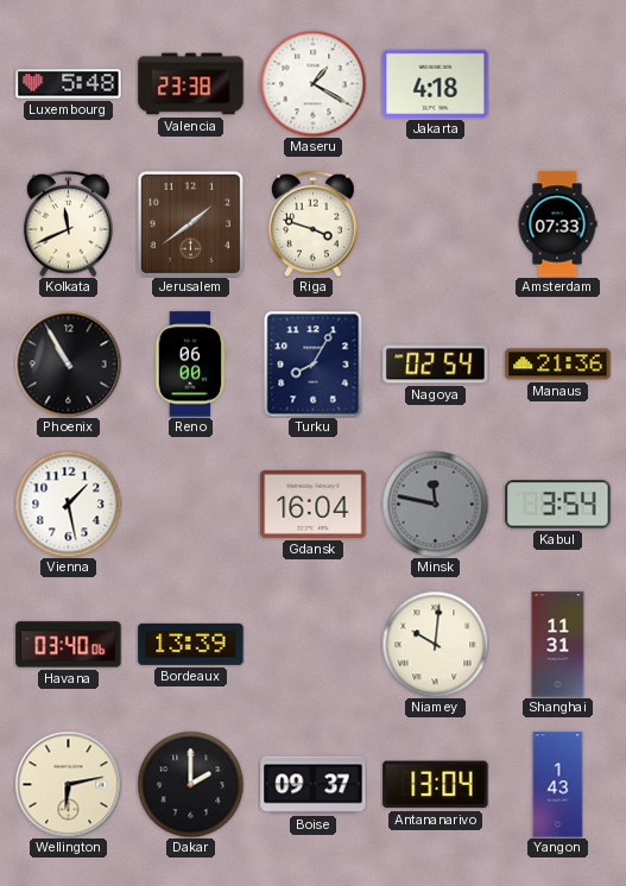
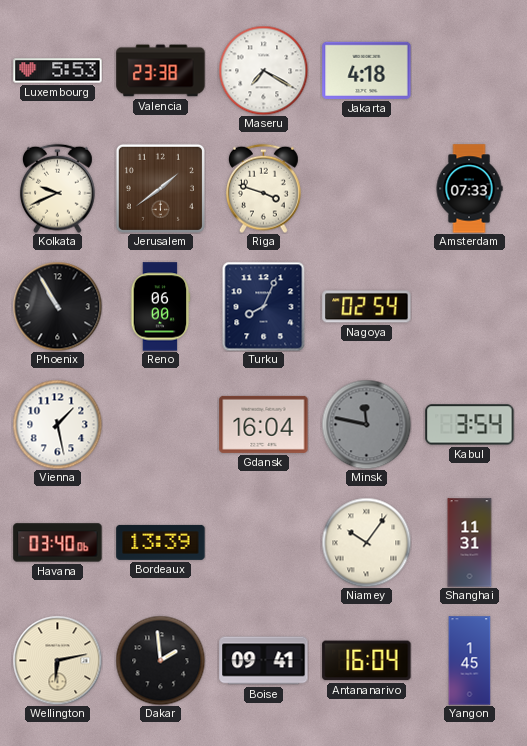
Luxembourg: 5:48 -> 5:53
Maseru: 1:20 -> 7:20
Kolkata: 11:41 -> 9:41
Turku: 8:05 -> 8:04
Manaus: 21:36 -> none
Niamey: 10:01 -> 10:06
Dakar: 2:00 -> 1:59
Boise: 09:37 -> 09:41
Antananarivo: 13:04 -> 16:04
Yangon: 1:43 -> 1:45
